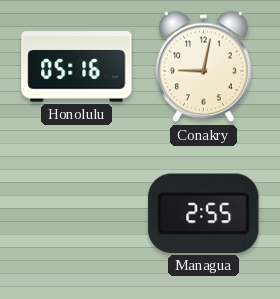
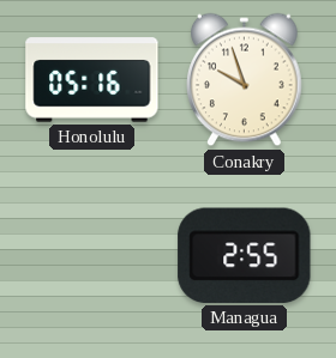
Conakry: 9:02 -> 9:57
